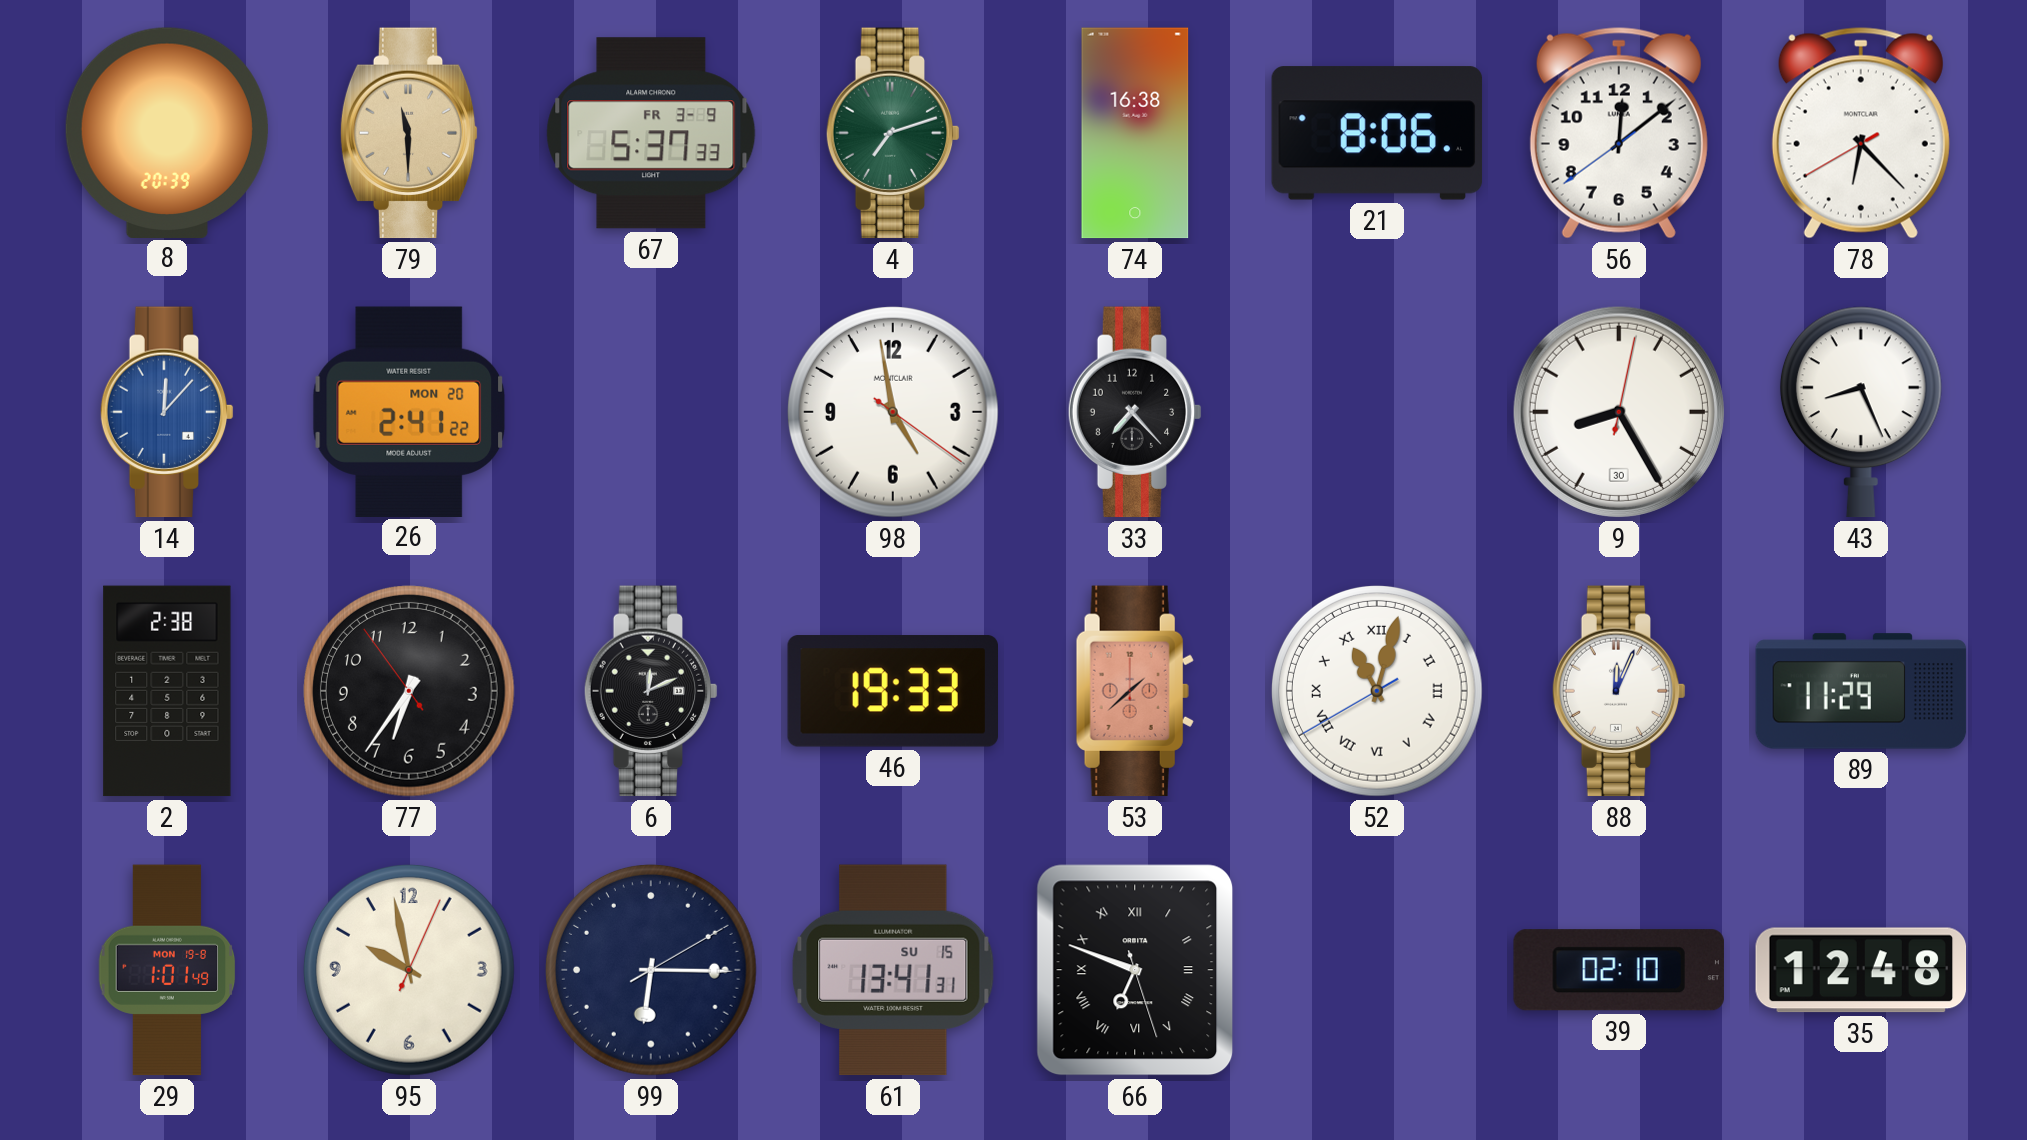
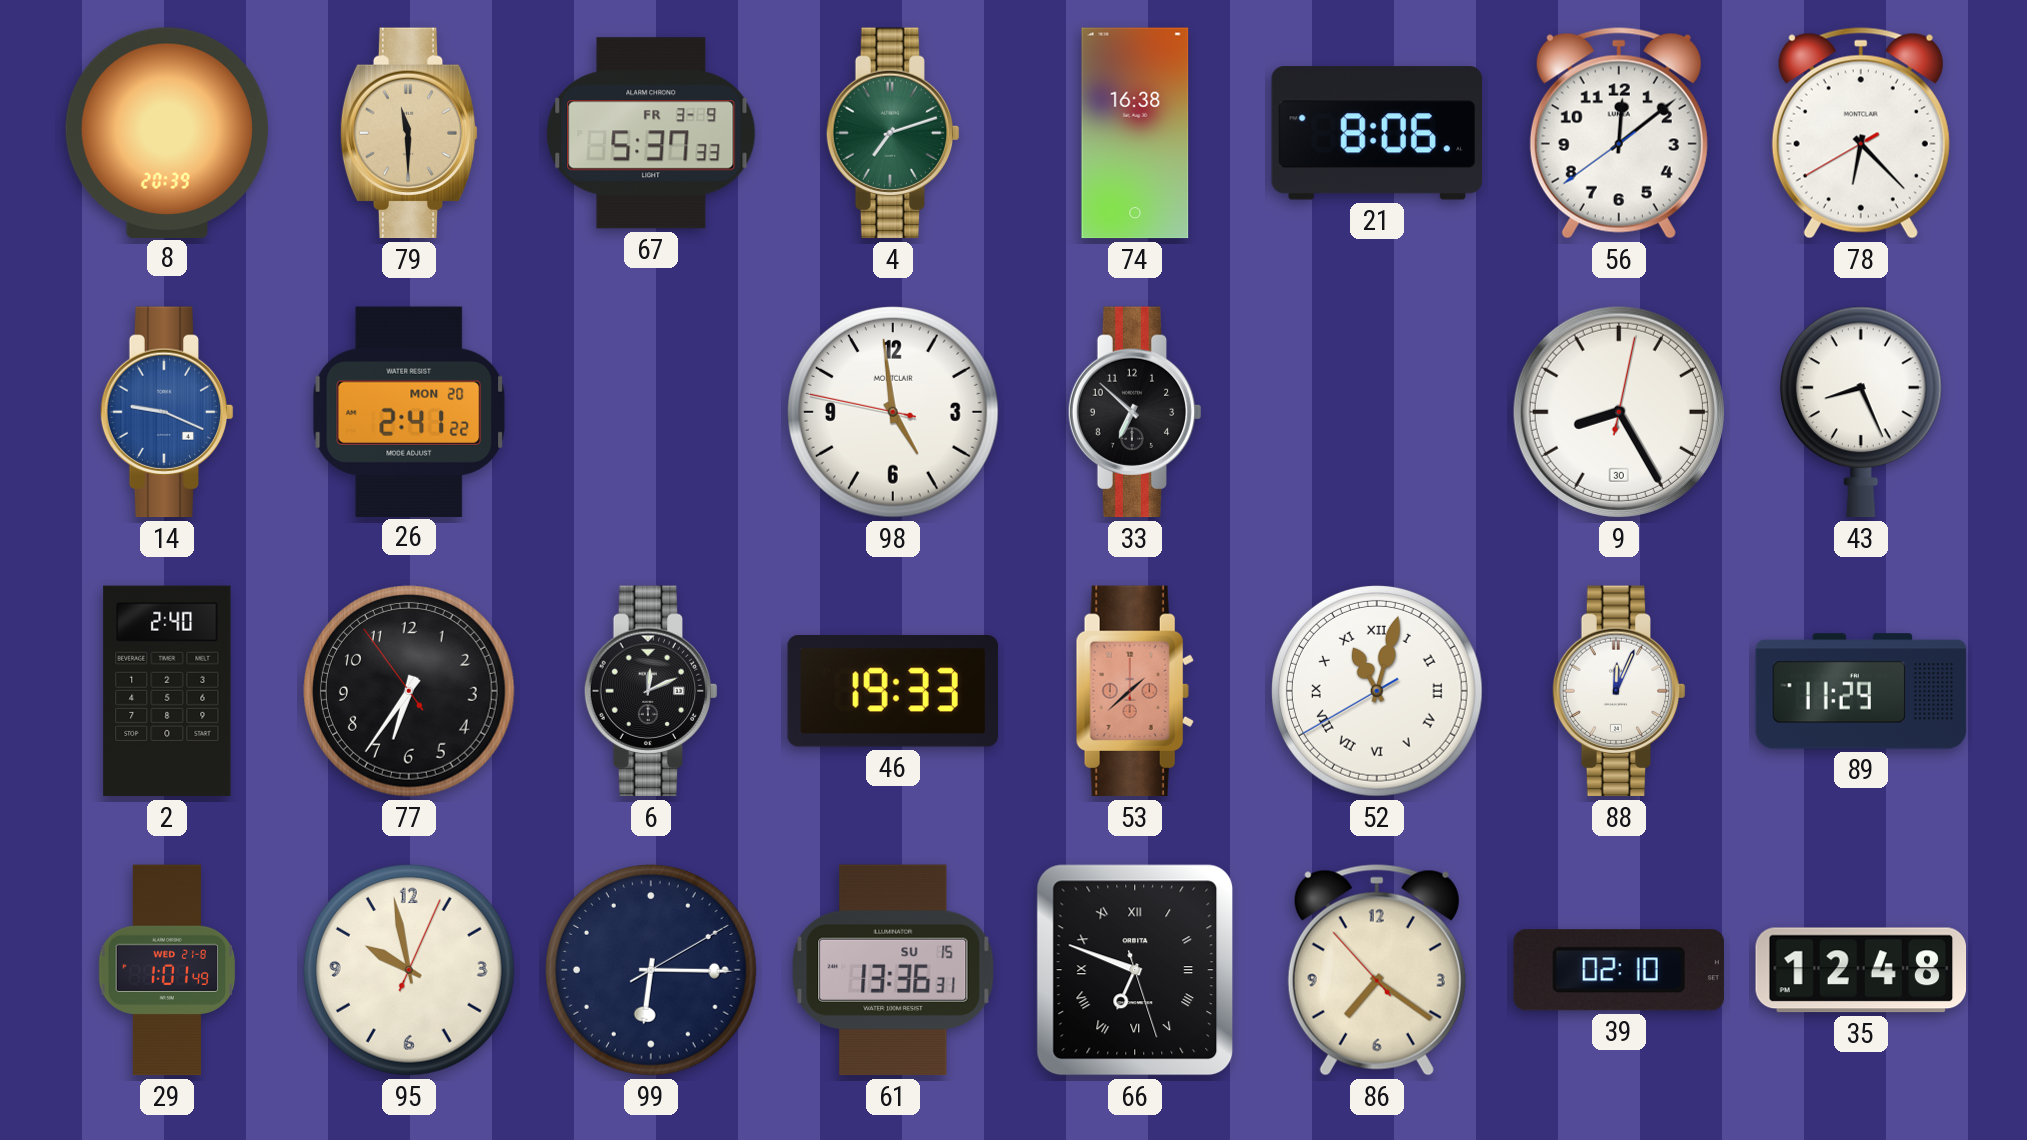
14: 12:07 -> 9:19
98: 4:58:21 -> 4:58:47
33: 7:23 -> 6:52
2: 2:38 -> 2:40
29 date: MON 19-8 -> WED 21-8
61: 13:41 -> 13:36
86: none -> 7:20
